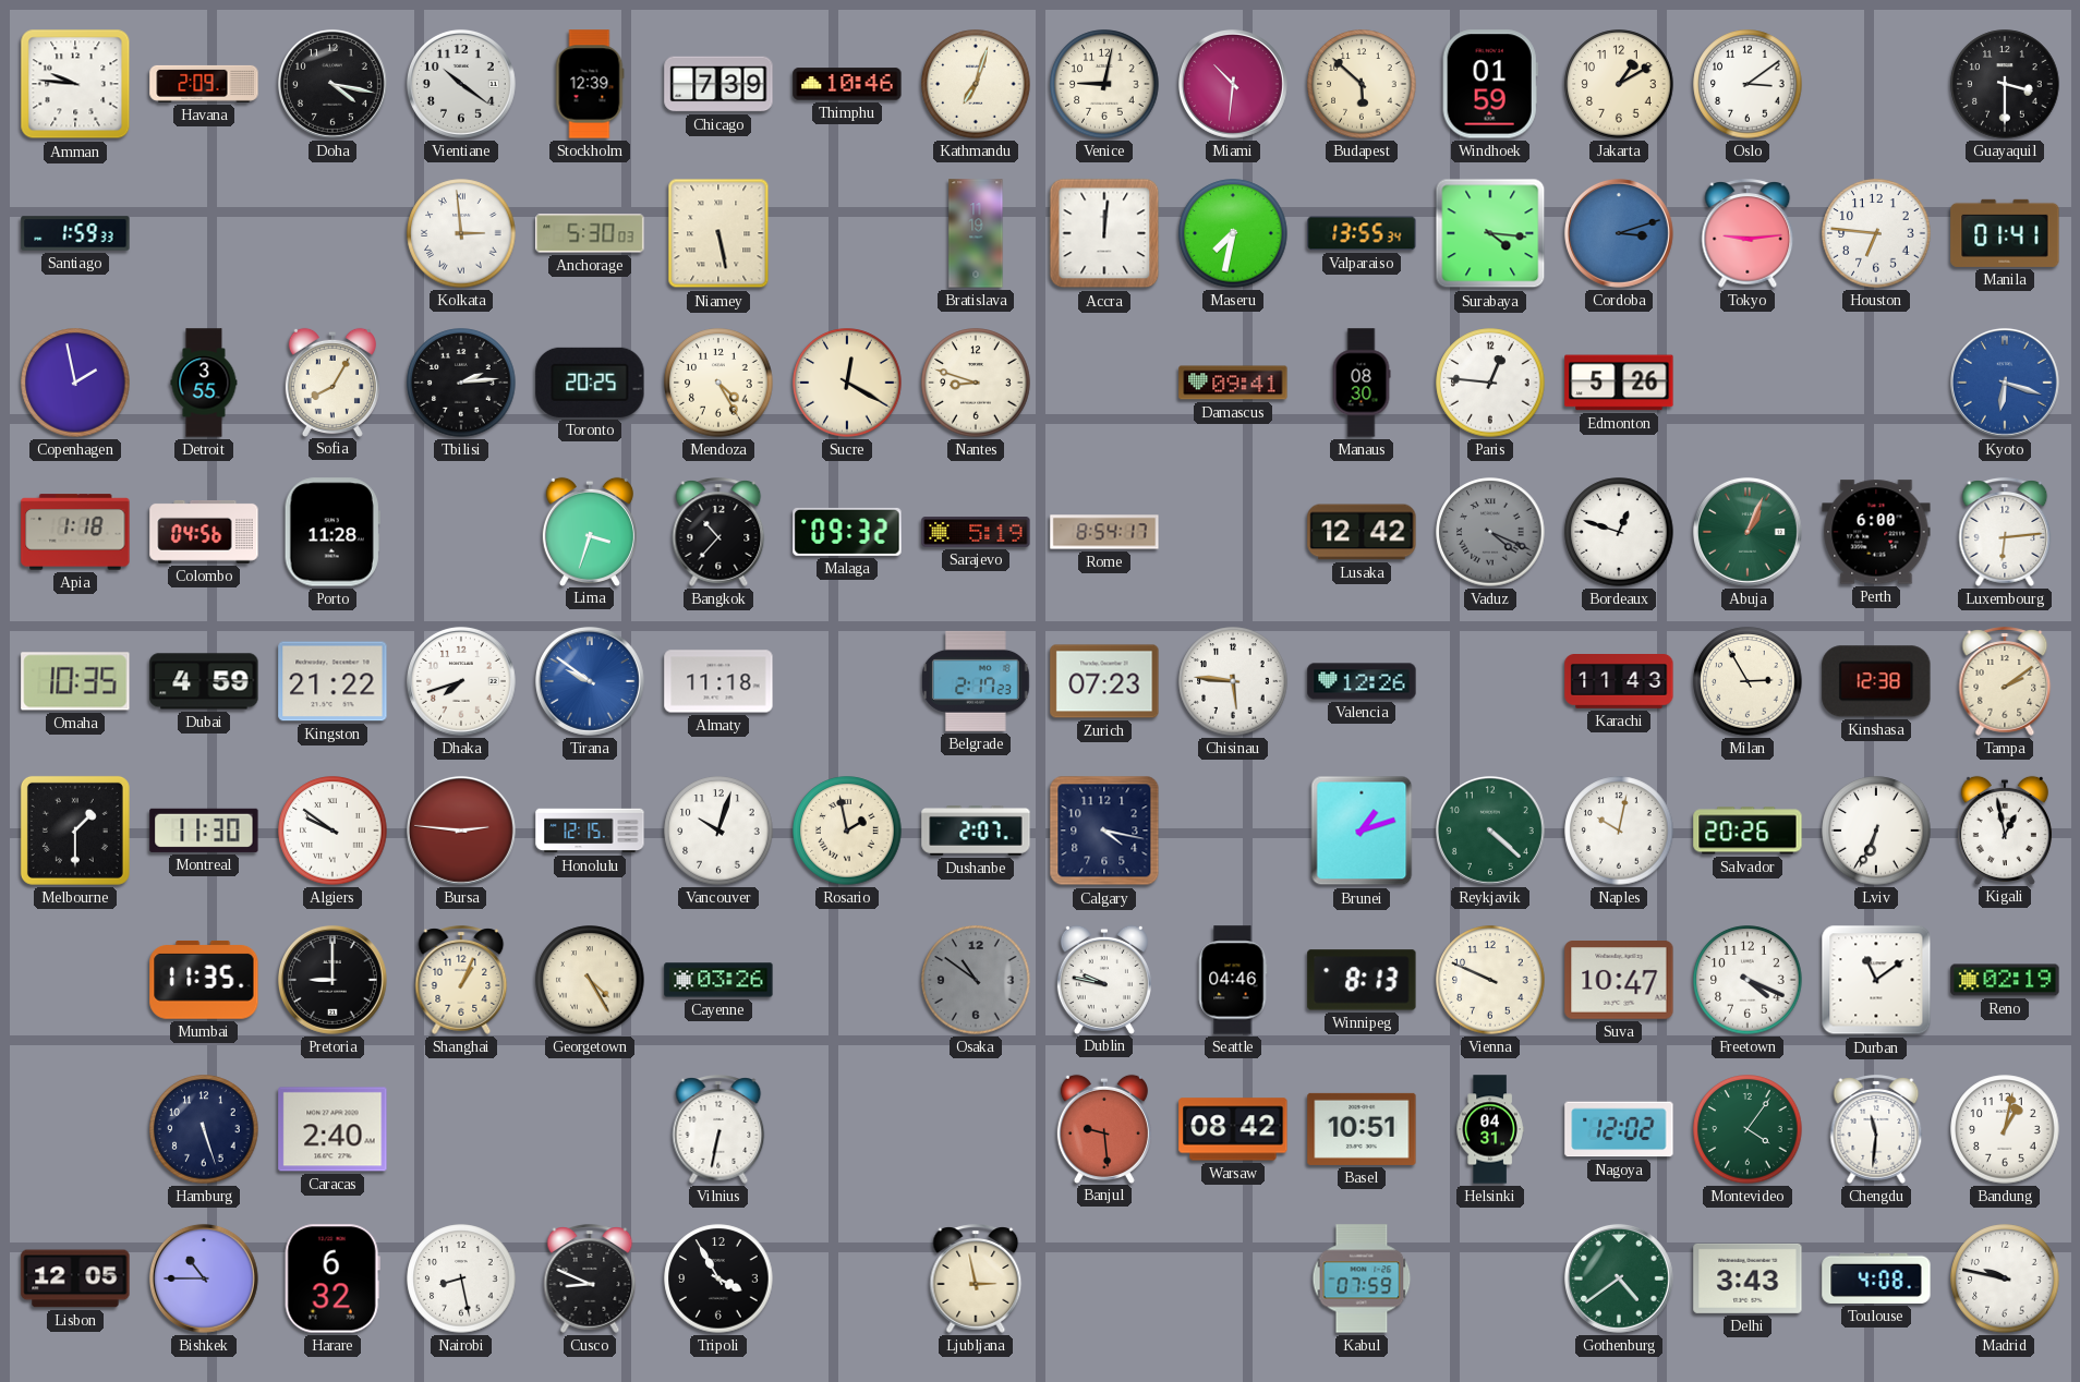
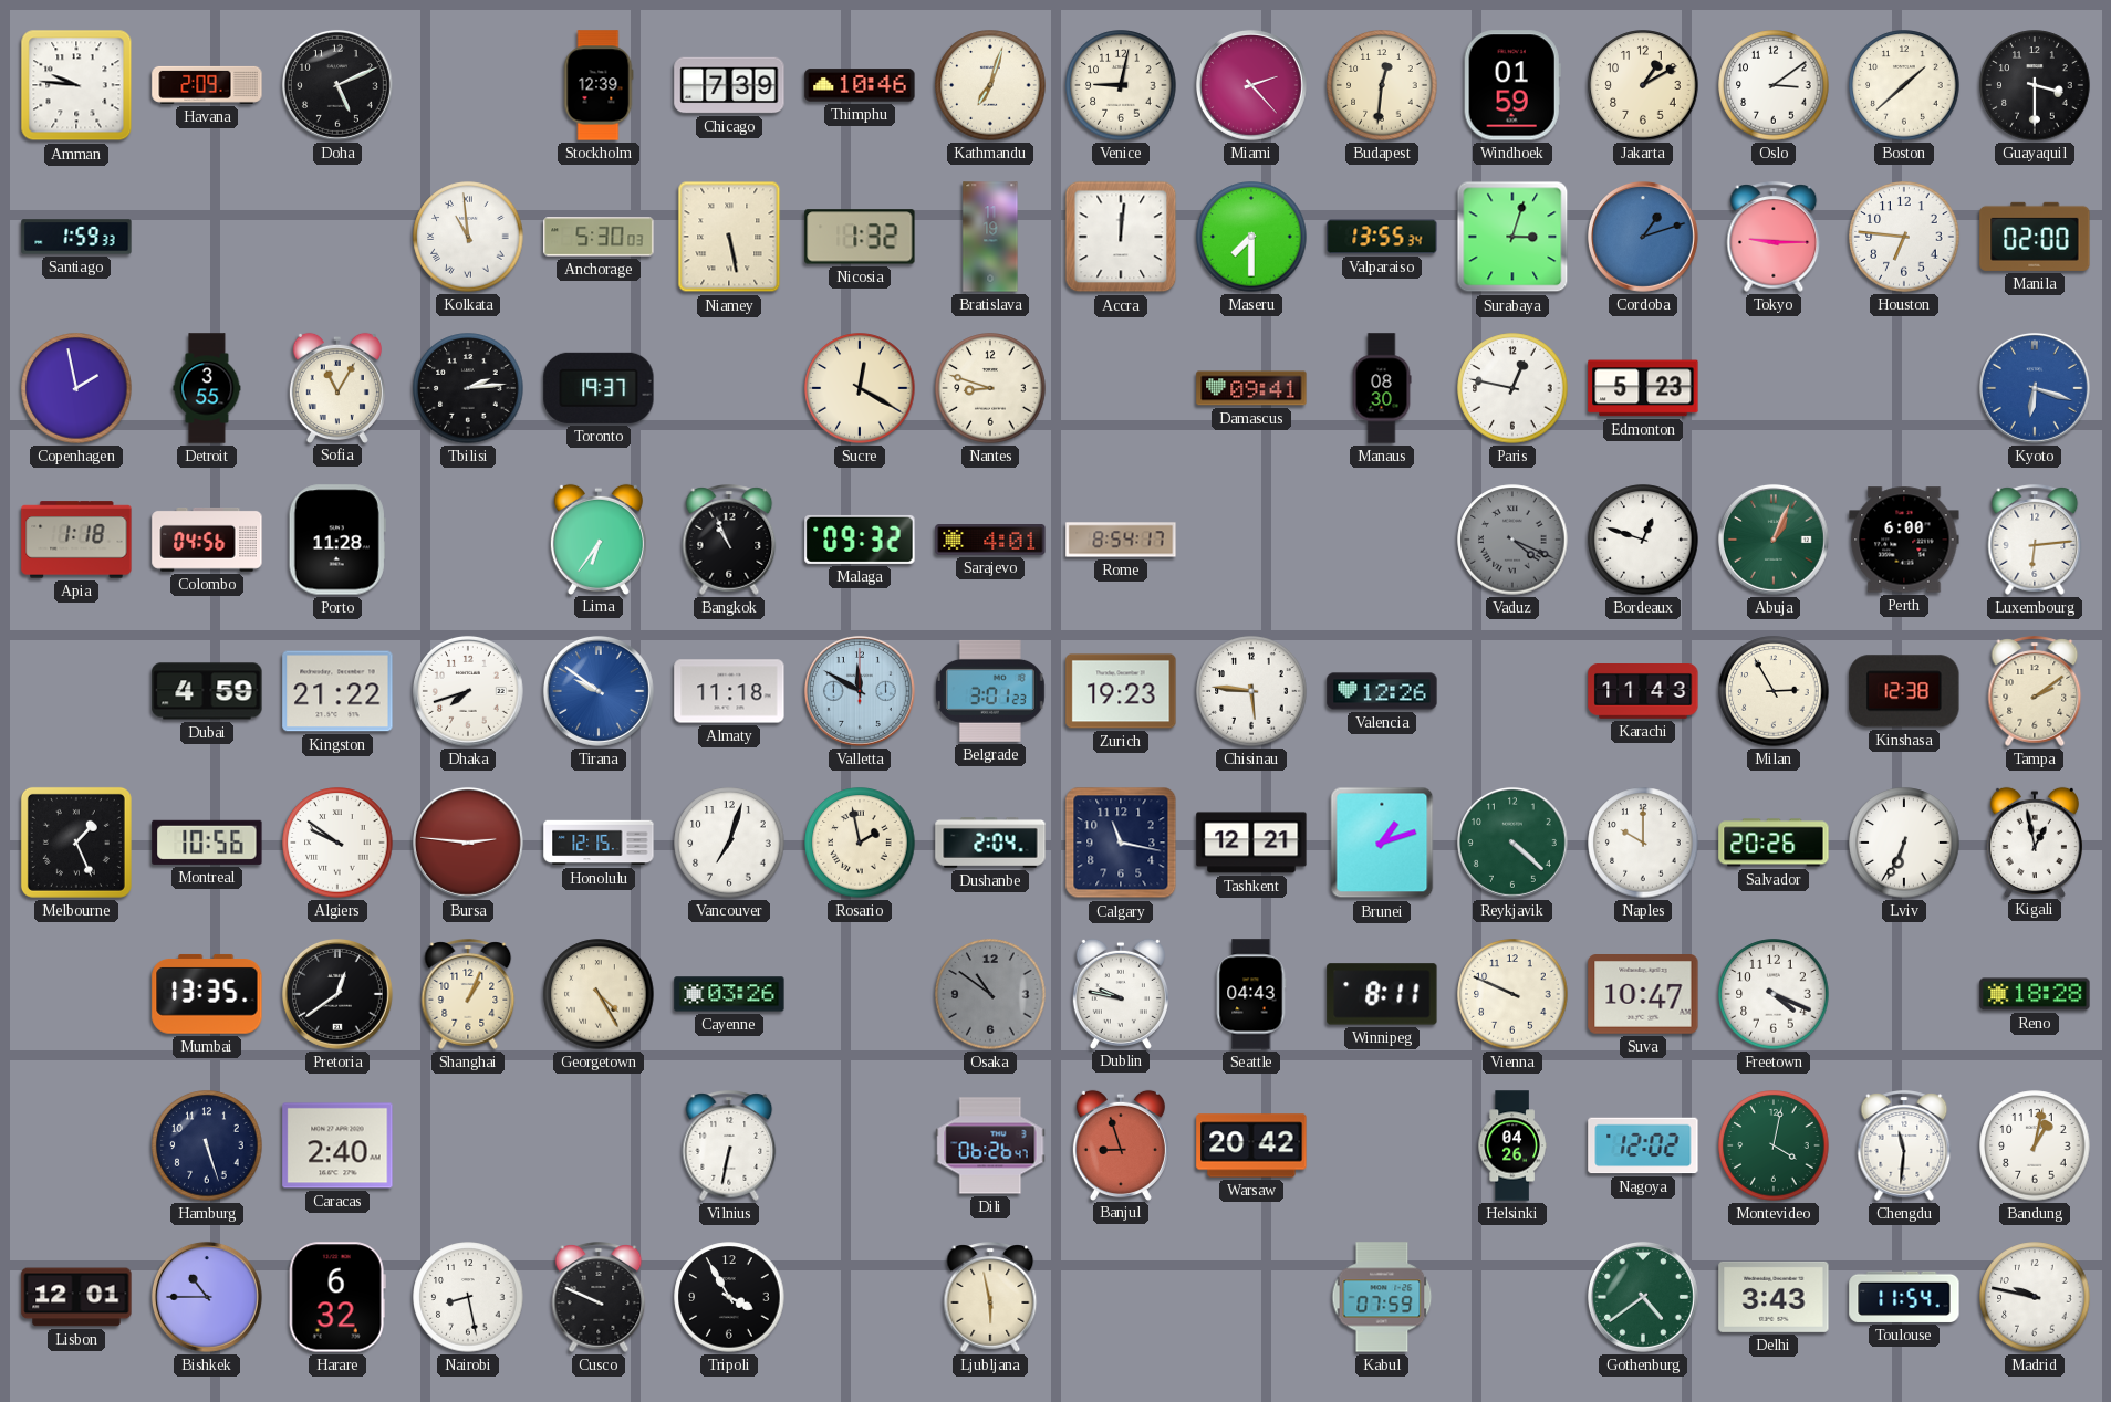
Doha: 4:17 -> 5:11
Vientiane: 10:21 -> none
Miami: 10:31 -> 2:23
Budapest: 5:52 -> 12:31
Boston: none -> 1:38
Kolkata: 2:59 -> 10:59
Nicosia: none -> 1:32
Maseru: 7:32 -> 7:30
Surabaya: 4:16 -> 3:03
Cordoba: 3:12 -> 1:12
Tokyo: 9:14 -> 9:15
Manila: 01:41 -> 02:00
Sofia: 8:05 -> 11:05
Toronto: 20:25 -> 19:37
Mendoza: 4:25 -> none
Paris: 12:46 -> 12:47
Edmonton: 5:26 -> 5:23
Lima: 3:33 -> 6:36
Bangkok: 10:37 -> 10:56
Sarajevo: 5:19 -> 4:01
Lusaka: 12:42 -> none
Omaha: 10:35 -> none
Valletta: none -> 11:50
Belgrade: 2:17 -> 3:01
Zurich: 07:23 -> 19:23
Melbourne: 1:30 -> 1:26
Montreal: 11:30 -> 10:56
Vancouver: 10:03 -> 7:03
Dushanbe: 2:07 -> 2:04
Calgary: 4:17 -> 11:17
Tashkent: none -> 12:21
Naples: 10:02 -> 10:00
Mumbai: 11:35 -> 13:35
Pretoria: 9:00 -> 12:39
Seattle: 04:46 -> 04:43
Winnipeg: 8:13 -> 8:11
Durban: 11:09 -> none
Reno: 02:19 -> 18:28
Dili: none -> 06:26
Banjul: 9:29 -> 8:57
Warsaw: 08:42 -> 20:42
Basel: 10:51 -> none
Helsinki: 04:31 -> 04:26
Montevideo: 4:06 -> 4:02
Lisbon: 12:05 -> 12:01
Cusco: 8:49 -> 9:49
Ljubljana: 2:58 -> 5:58
Toulouse: 4:08 -> 11:54
